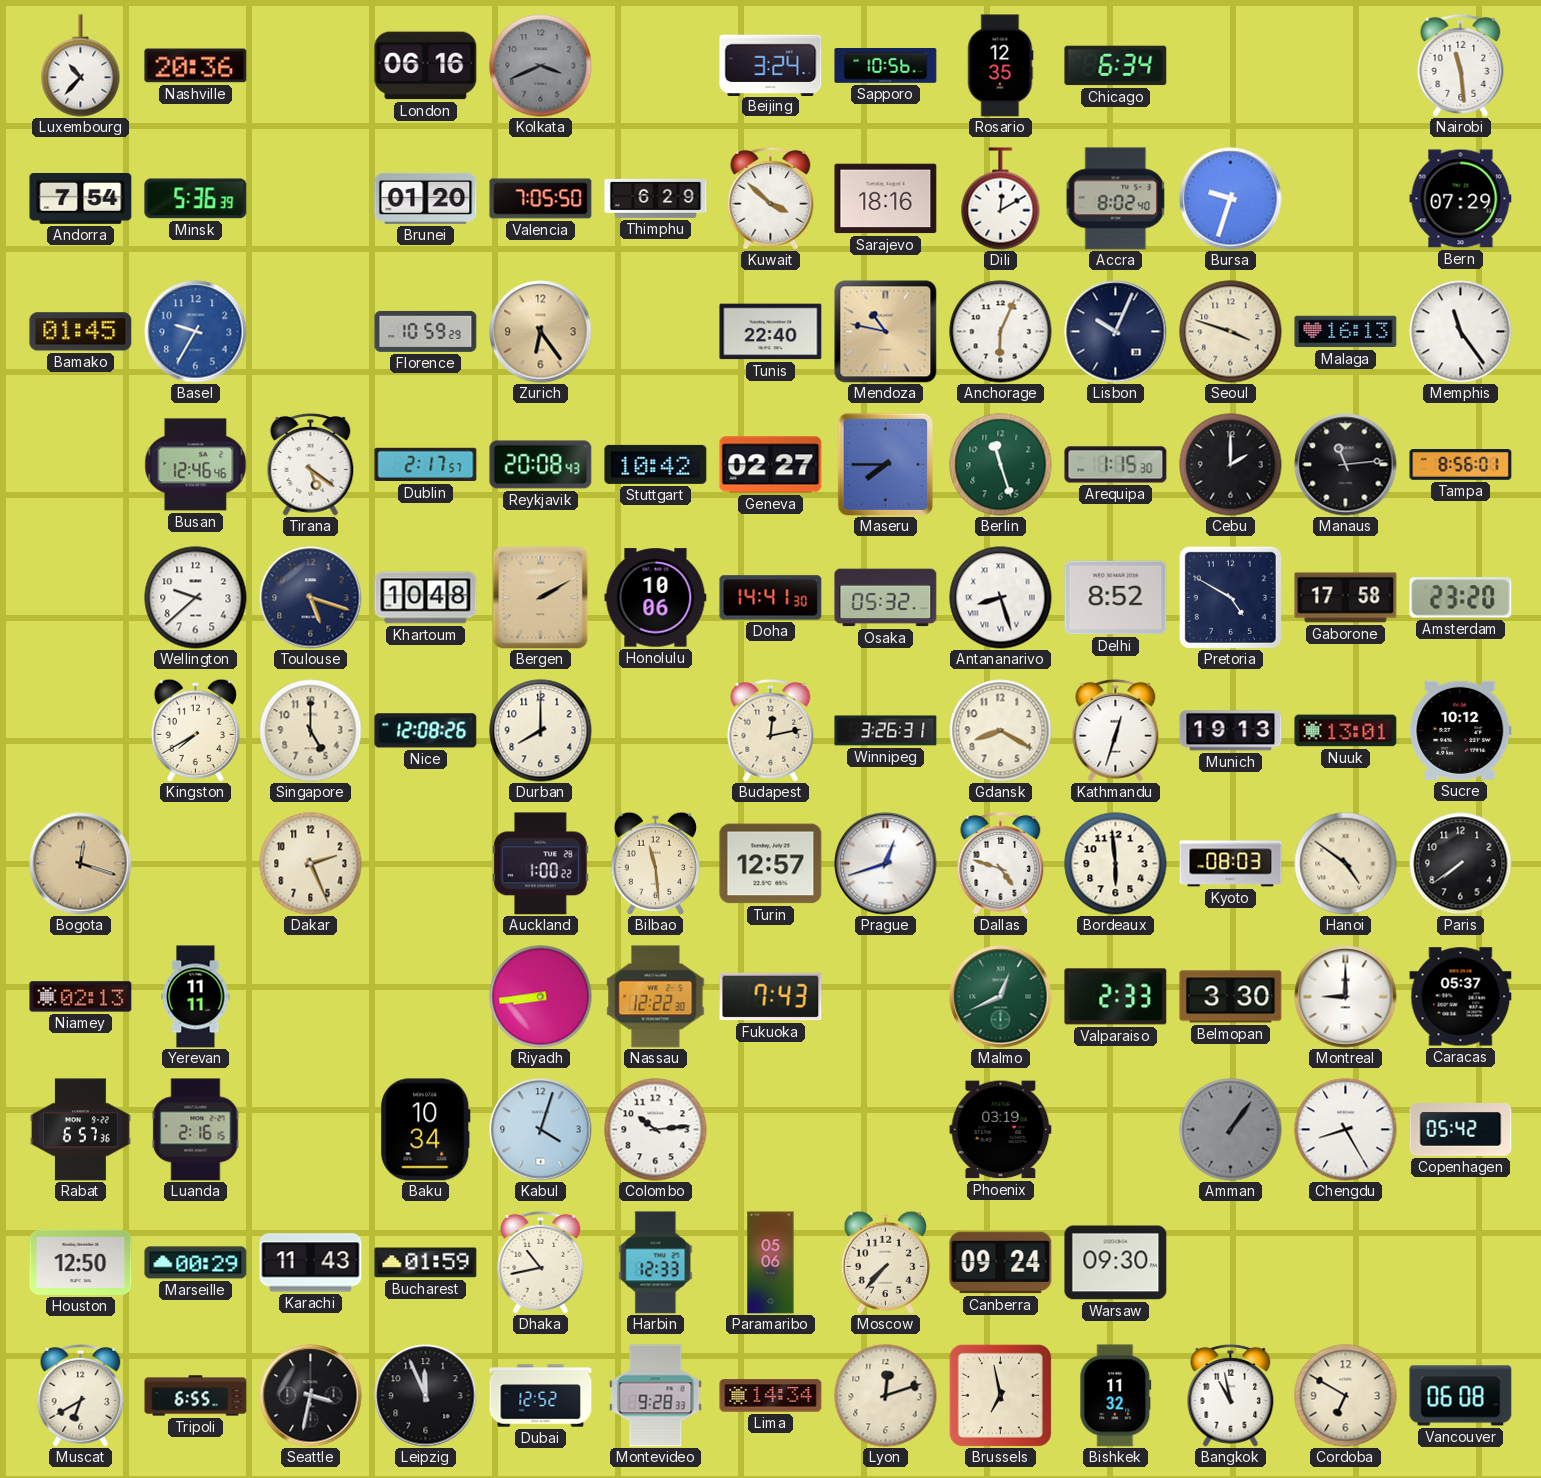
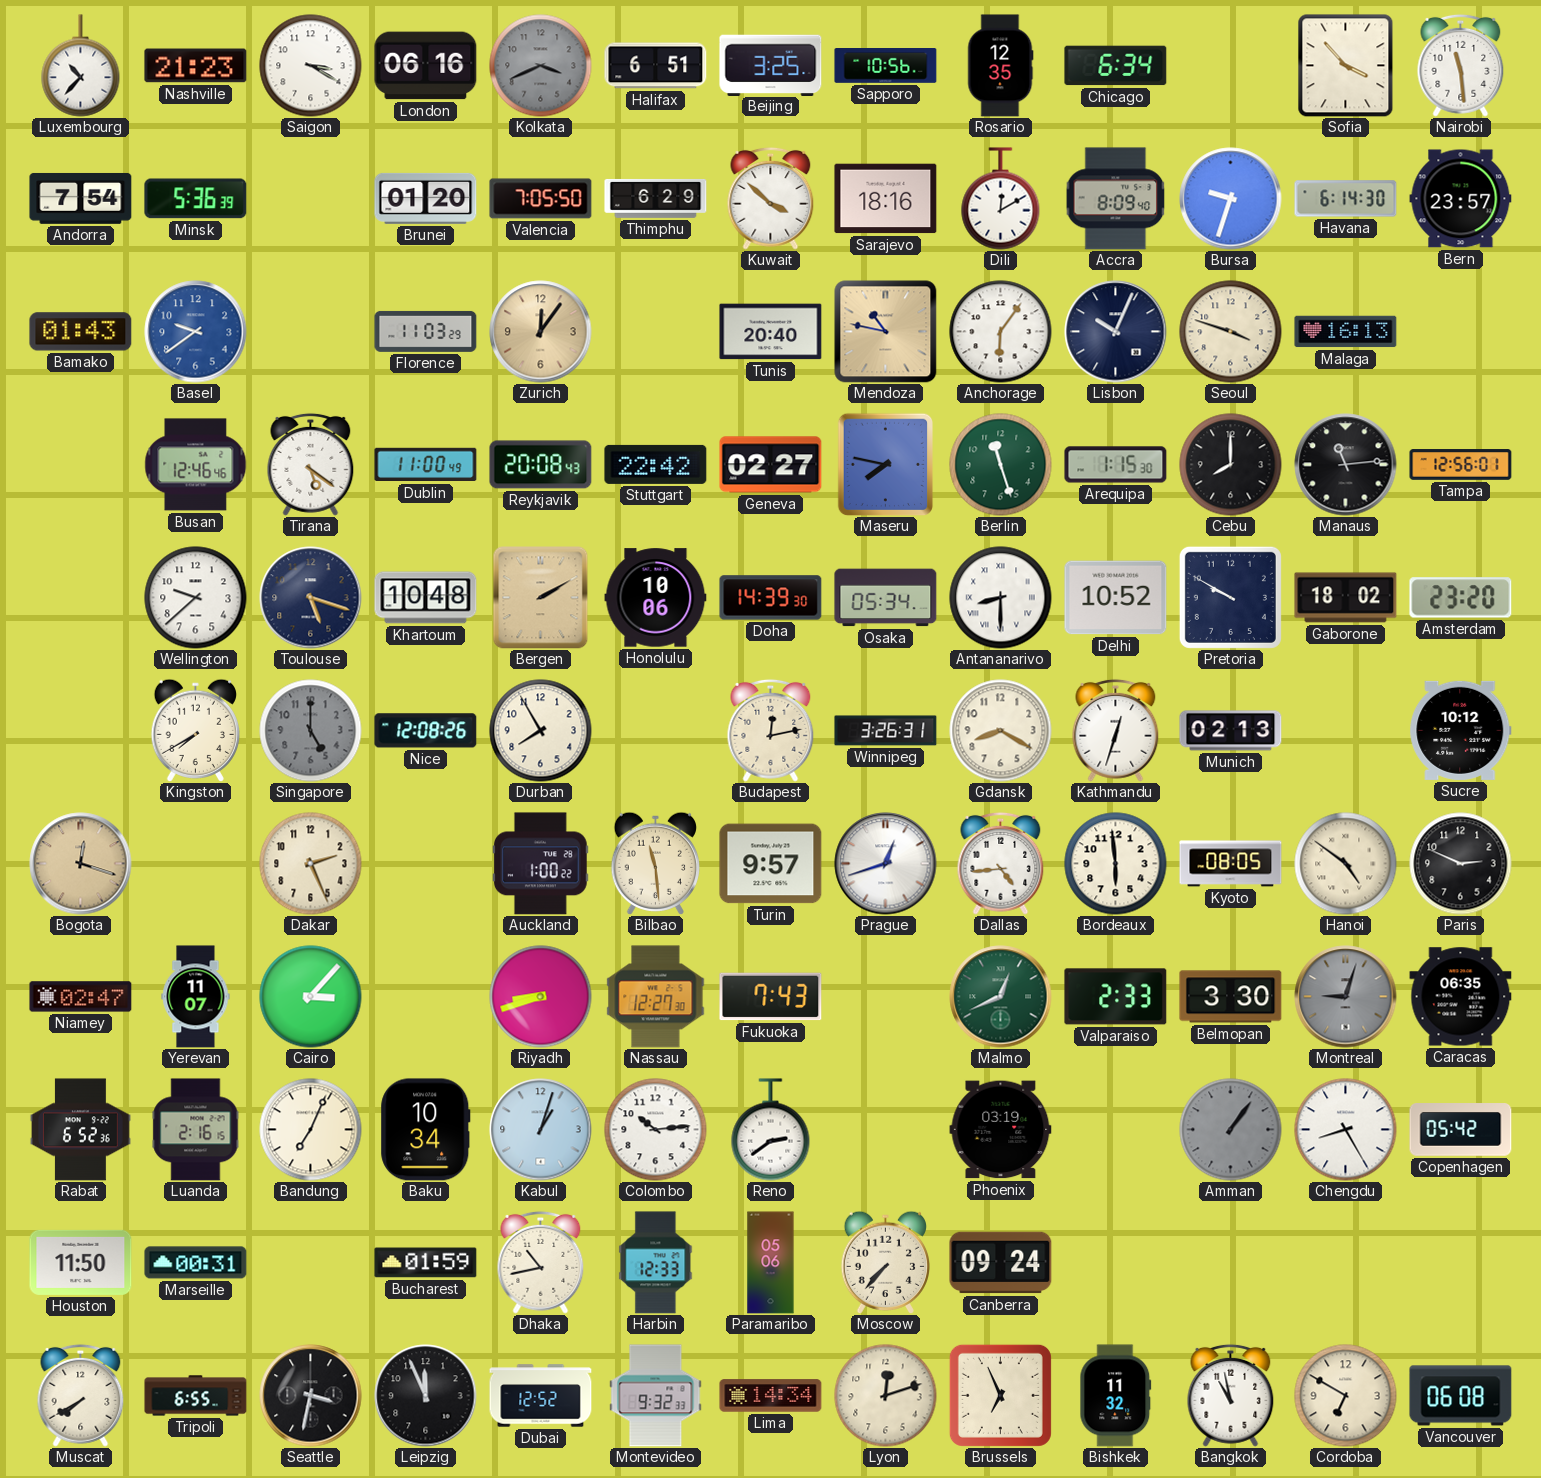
Nashville: 20:36 -> 21:23
Saigon: none -> 3:20
Halifax: none -> 6:51
Beijing: 3:24 -> 3:25
Sofia: none -> 3:53
Accra: 8:02 -> 8:09
Havana: none -> 6:14
Bern: 07:29 -> 23:57
Bamako: 01:45 -> 01:43
Basel: 9:35 -> 9:39
Florence: 10:59 -> 11:03
Zurich: 6:24 -> 12:06
Tunis: 22:40 -> 20:40
Anchorage: 6:04 -> 6:06
Memphis: 11:24 -> none
Dublin: 2:17 -> 11:00
Stuttgart: 10:42 -> 22:42
Maseru: 7:45 -> 7:47
Cebu: 2:00 -> 8:00
Tampa: 8:56 -> 12:56
Doha: 14:41 -> 14:39
Osaka: 05:32 -> 05:34
Antananarivo: 8:27 -> 8:30
Delhi: 8:52 -> 10:52
Pretoria: 4:50 -> 9:50
Gaborone: 17:58 -> 18:02
Singapore dial: cream -> grey
Durban: 8:00 -> 7:55
Munich: 19:13 -> 02:13
Nuuk: 13:01 -> none
Turin: 12:57 -> 9:57
Dallas: 4:48 -> 4:44
Kyoto: 08:03 -> 08:05
Paris: 7:39 -> 2:49
Niamey: 02:13 -> 02:47
Yerevan: 11:11 -> 11:07
Cairo: none -> 3:07
Riyadh: 8:44 -> 8:42
Nassau: 12:22 -> 12:27
Montreal: 9:00 -> 9:03
Montreal dial: white -> grey
Caracas: 05:37 -> 06:35
Rabat: 6:57 -> 6:52
Bandung: none -> 7:04
Kabul: 4:03 -> 1:03
Reno: none -> 2:39
Houston: 12:50 -> 11:50
Marseille: 00:29 -> 00:31
Karachi: 11:43 -> none
Warsaw: 09:30 -> none
Muscat: 6:40 -> 7:40
Montevideo: 9:28 -> 9:32
Brussels: 6:58 -> 6:56
